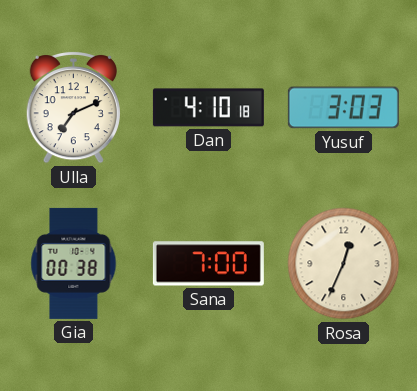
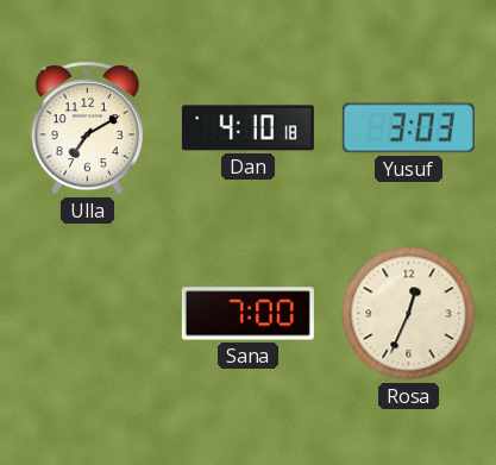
Ulla: 7:11 -> 7:10
Gia: 00:38 -> none
